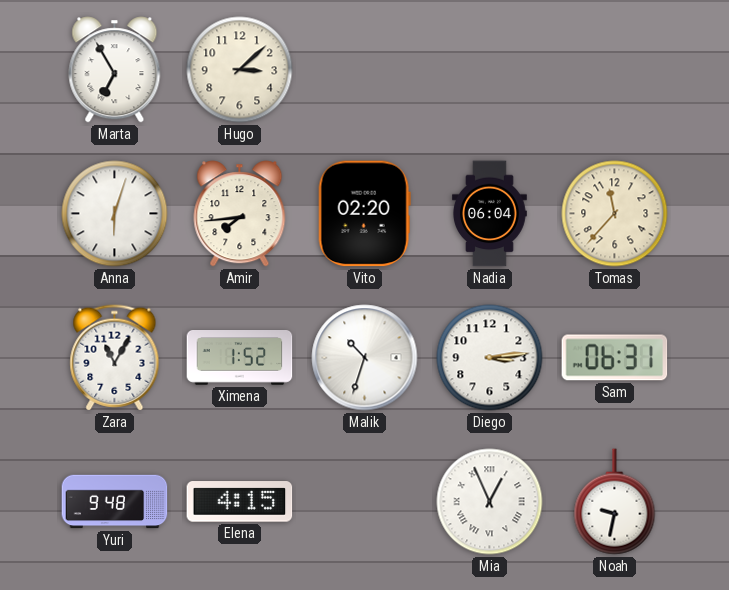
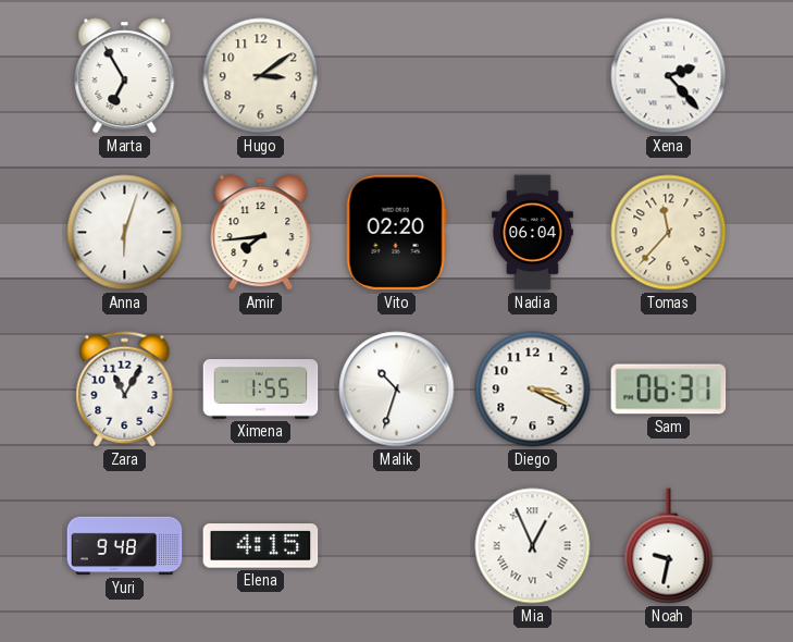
Hugo: 3:08 -> 3:09
Xena: none -> 2:23
Ximena: 1:52 -> 1:55
Diego: 3:14 -> 3:19
